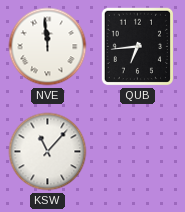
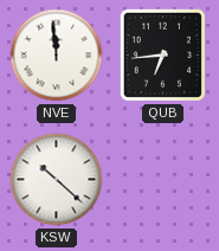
KSW: 11:07 -> 10:22
